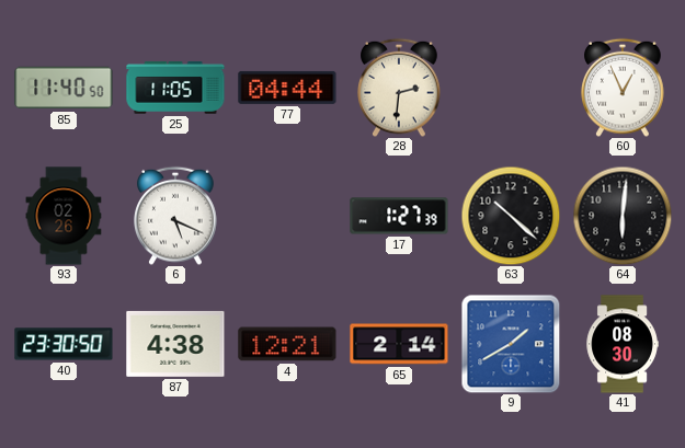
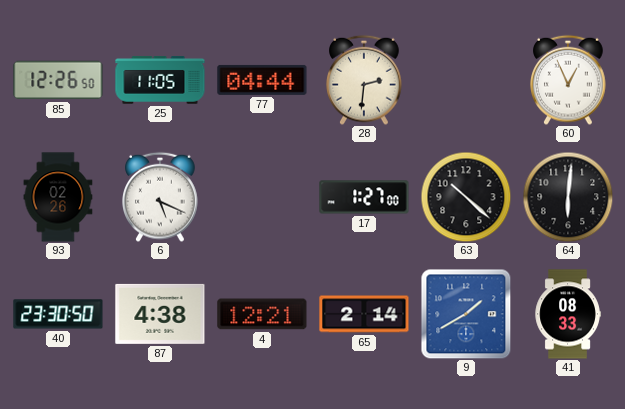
85: 11:40 -> 12:26
17: 1:27:39 -> 1:27:00
41: 08:30 -> 08:33
